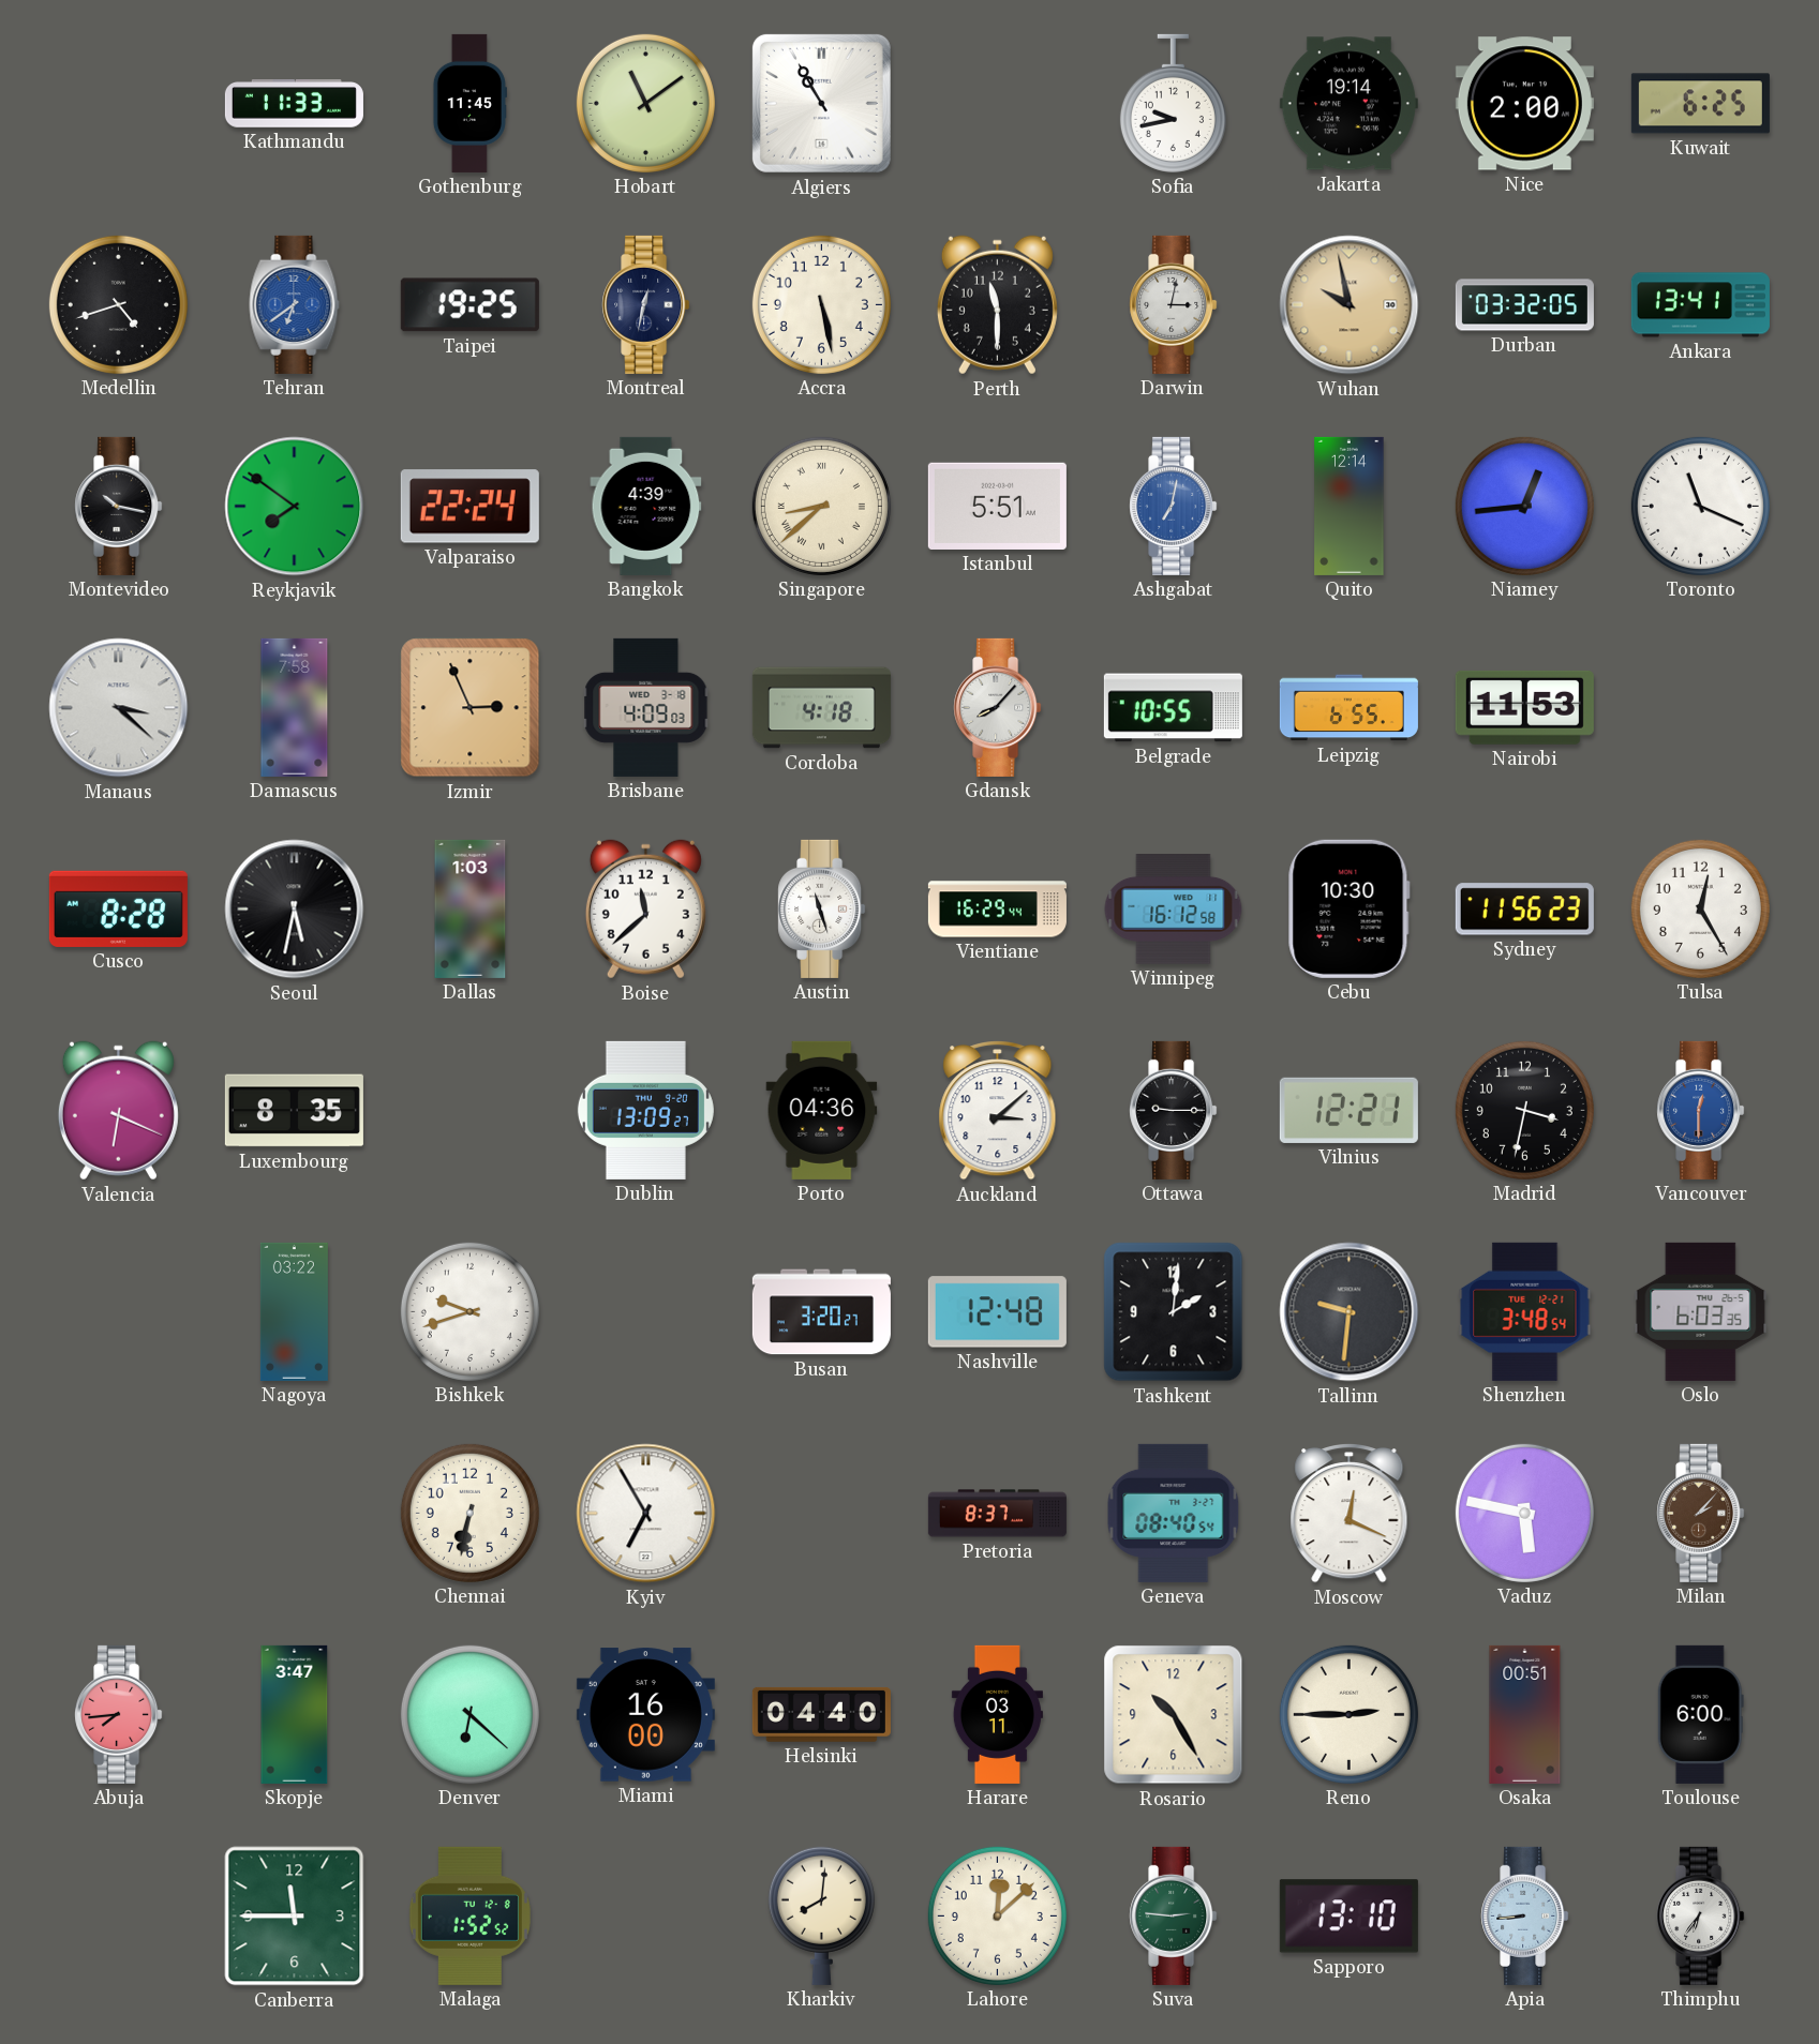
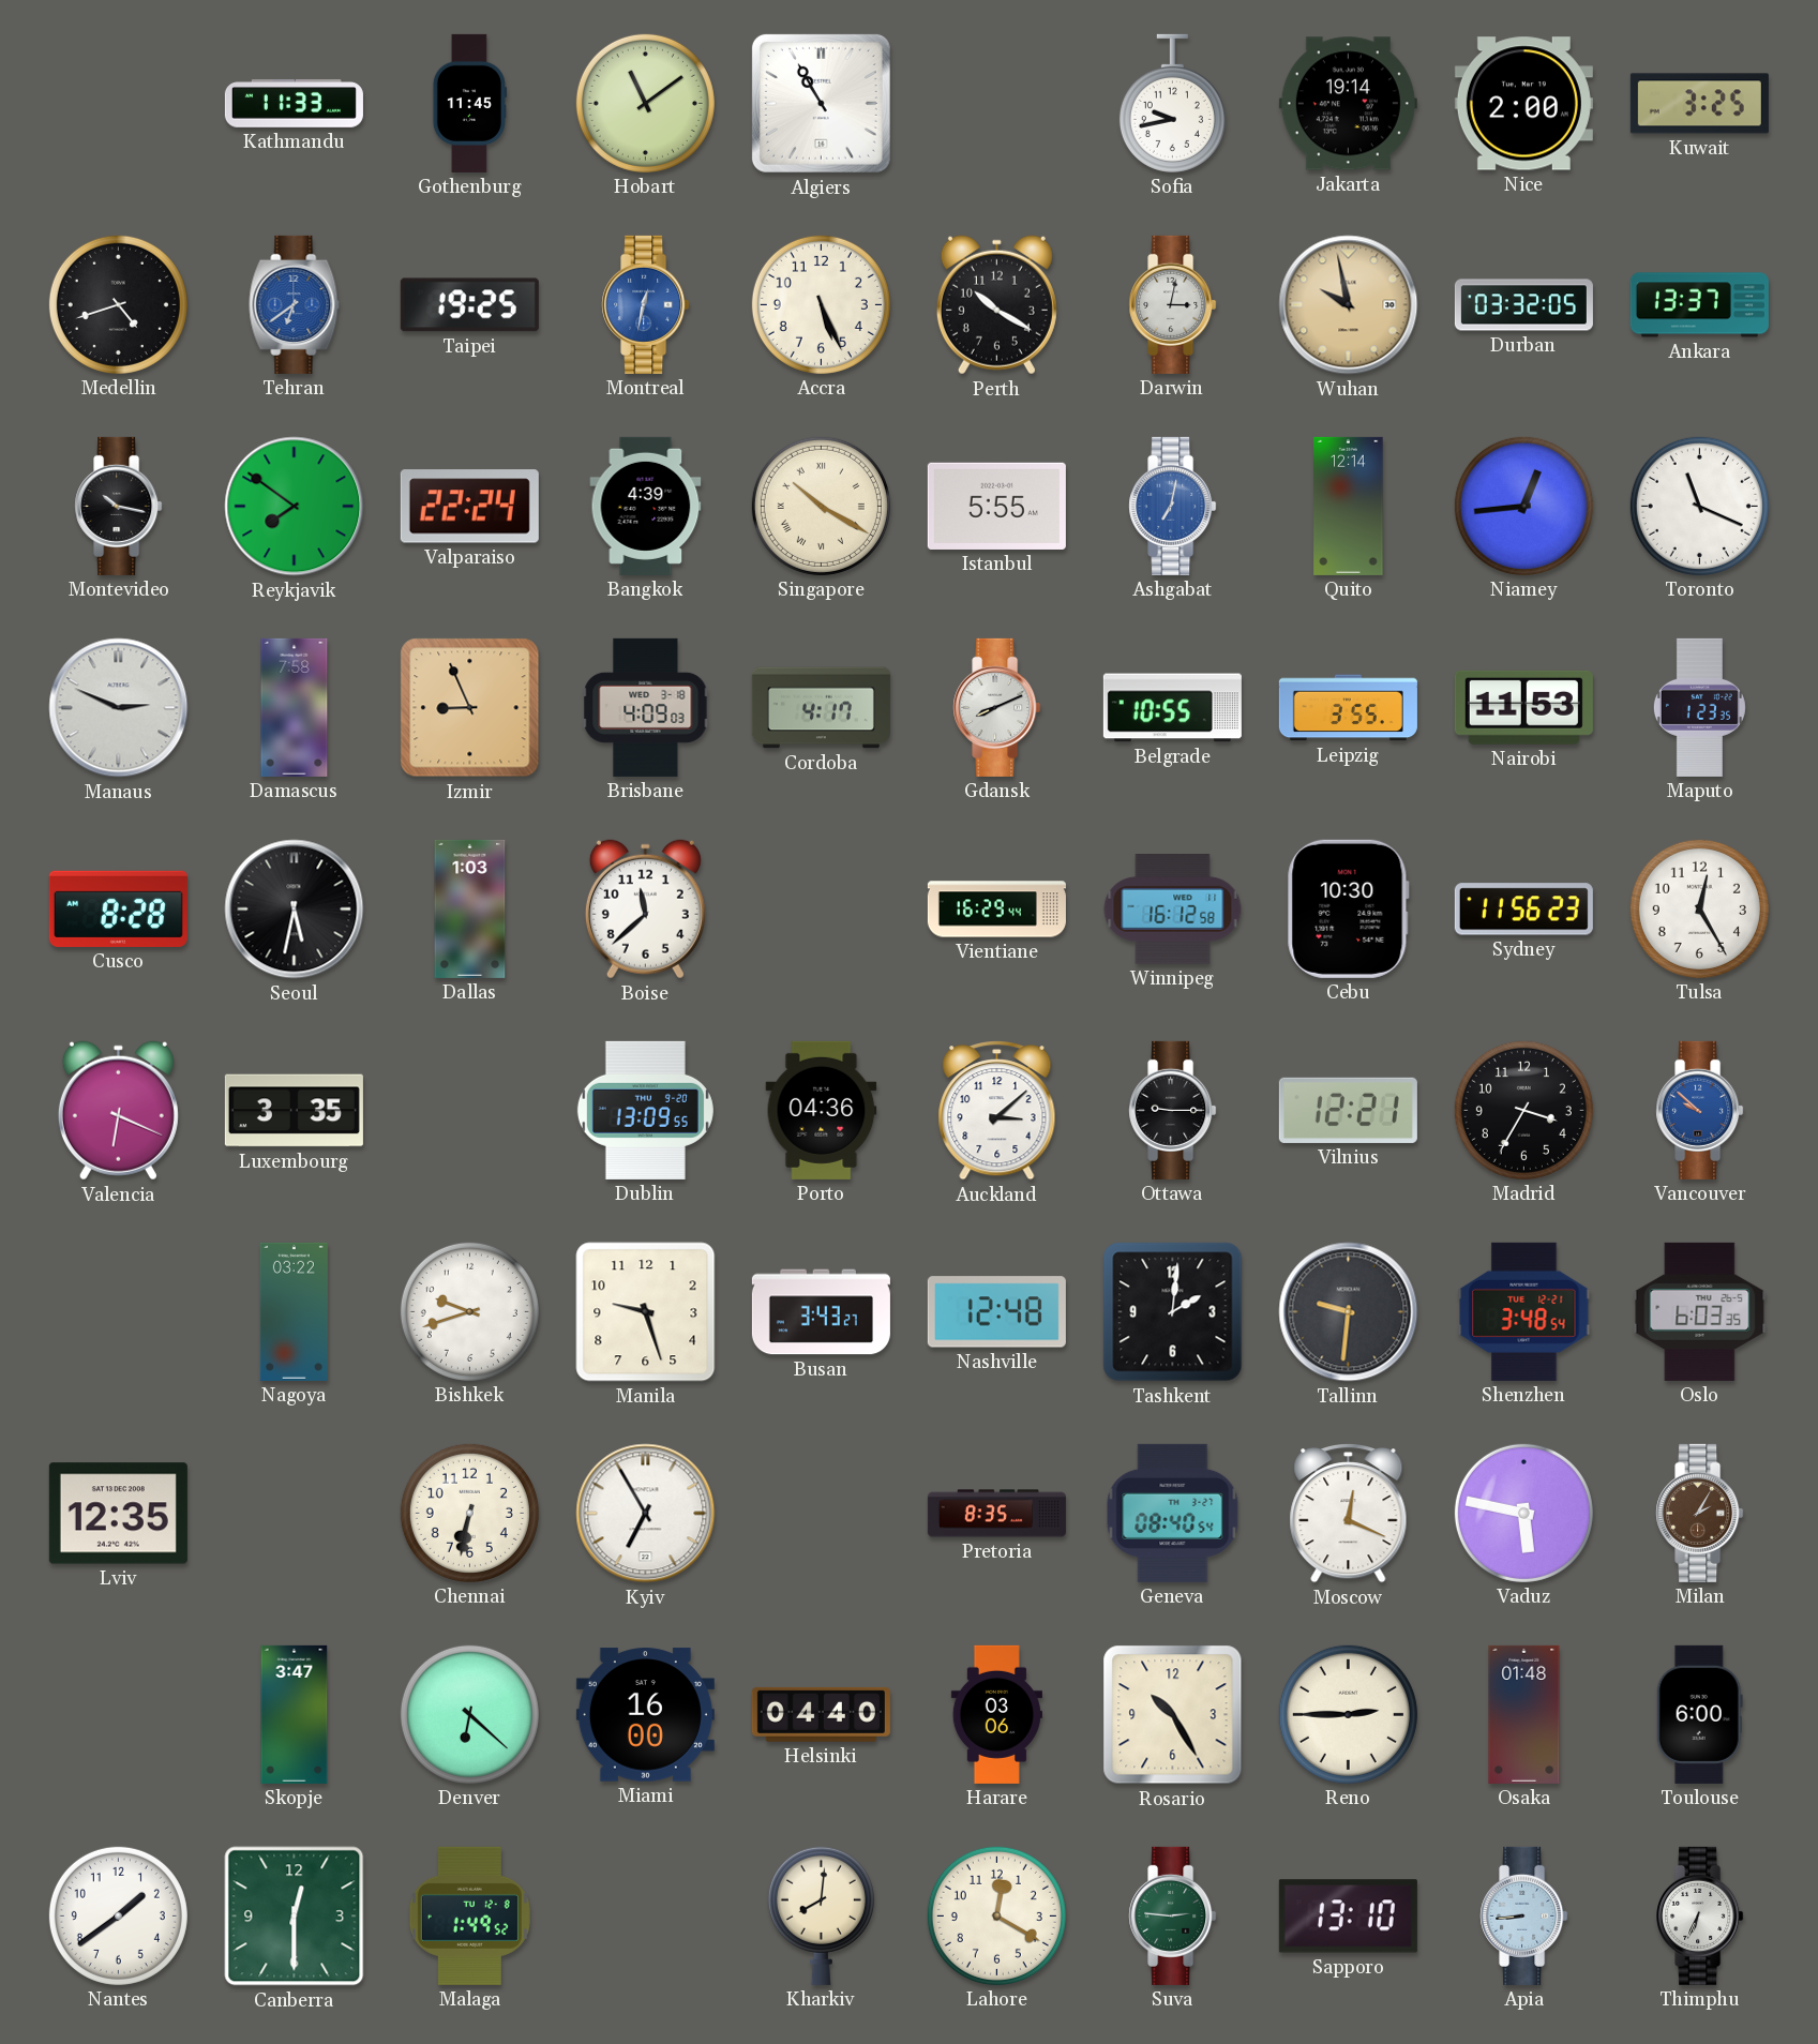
Kuwait: 6:25 -> 3:25
Montreal dial: navy -> blue
Accra: 5:28 -> 5:26
Perth: 11:30 -> 10:20
Ankara: 13:41 -> 13:37
Singapore: 8:38 -> 10:20
Istanbul: 5:51 -> 5:55
Manaus: 3:22 -> 2:49
Izmir: 2:56 -> 8:56
Cordoba: 4:18 -> 4:17
Gdansk: 8:07 -> 8:11
Leipzig: 6:55 -> 3:55
Maputo: none -> 1:23
Austin: 11:27 -> none
Luxembourg: 8:35 -> 3:35
Dublin: 13:09:27 -> 13:09:55
Madrid: 3:32 -> 3:35
Vancouver: 12:30 -> 9:52
Manila: none -> 9:27
Busan: 3:20 -> 3:43
Lviv: none -> 12:35
Pretoria: 8:37 -> 8:35
Milan: 2:07 -> 2:05
Abuja: 7:44 -> none
Harare: 03:11 -> 03:06
Osaka: 00:51 -> 01:48
Nantes: none -> 1:39
Canberra: 11:45 -> 12:30
Malaga: 1:52 -> 1:49
Lahore: 12:08 -> 12:20
Thimphu: 6:36 -> 6:34
